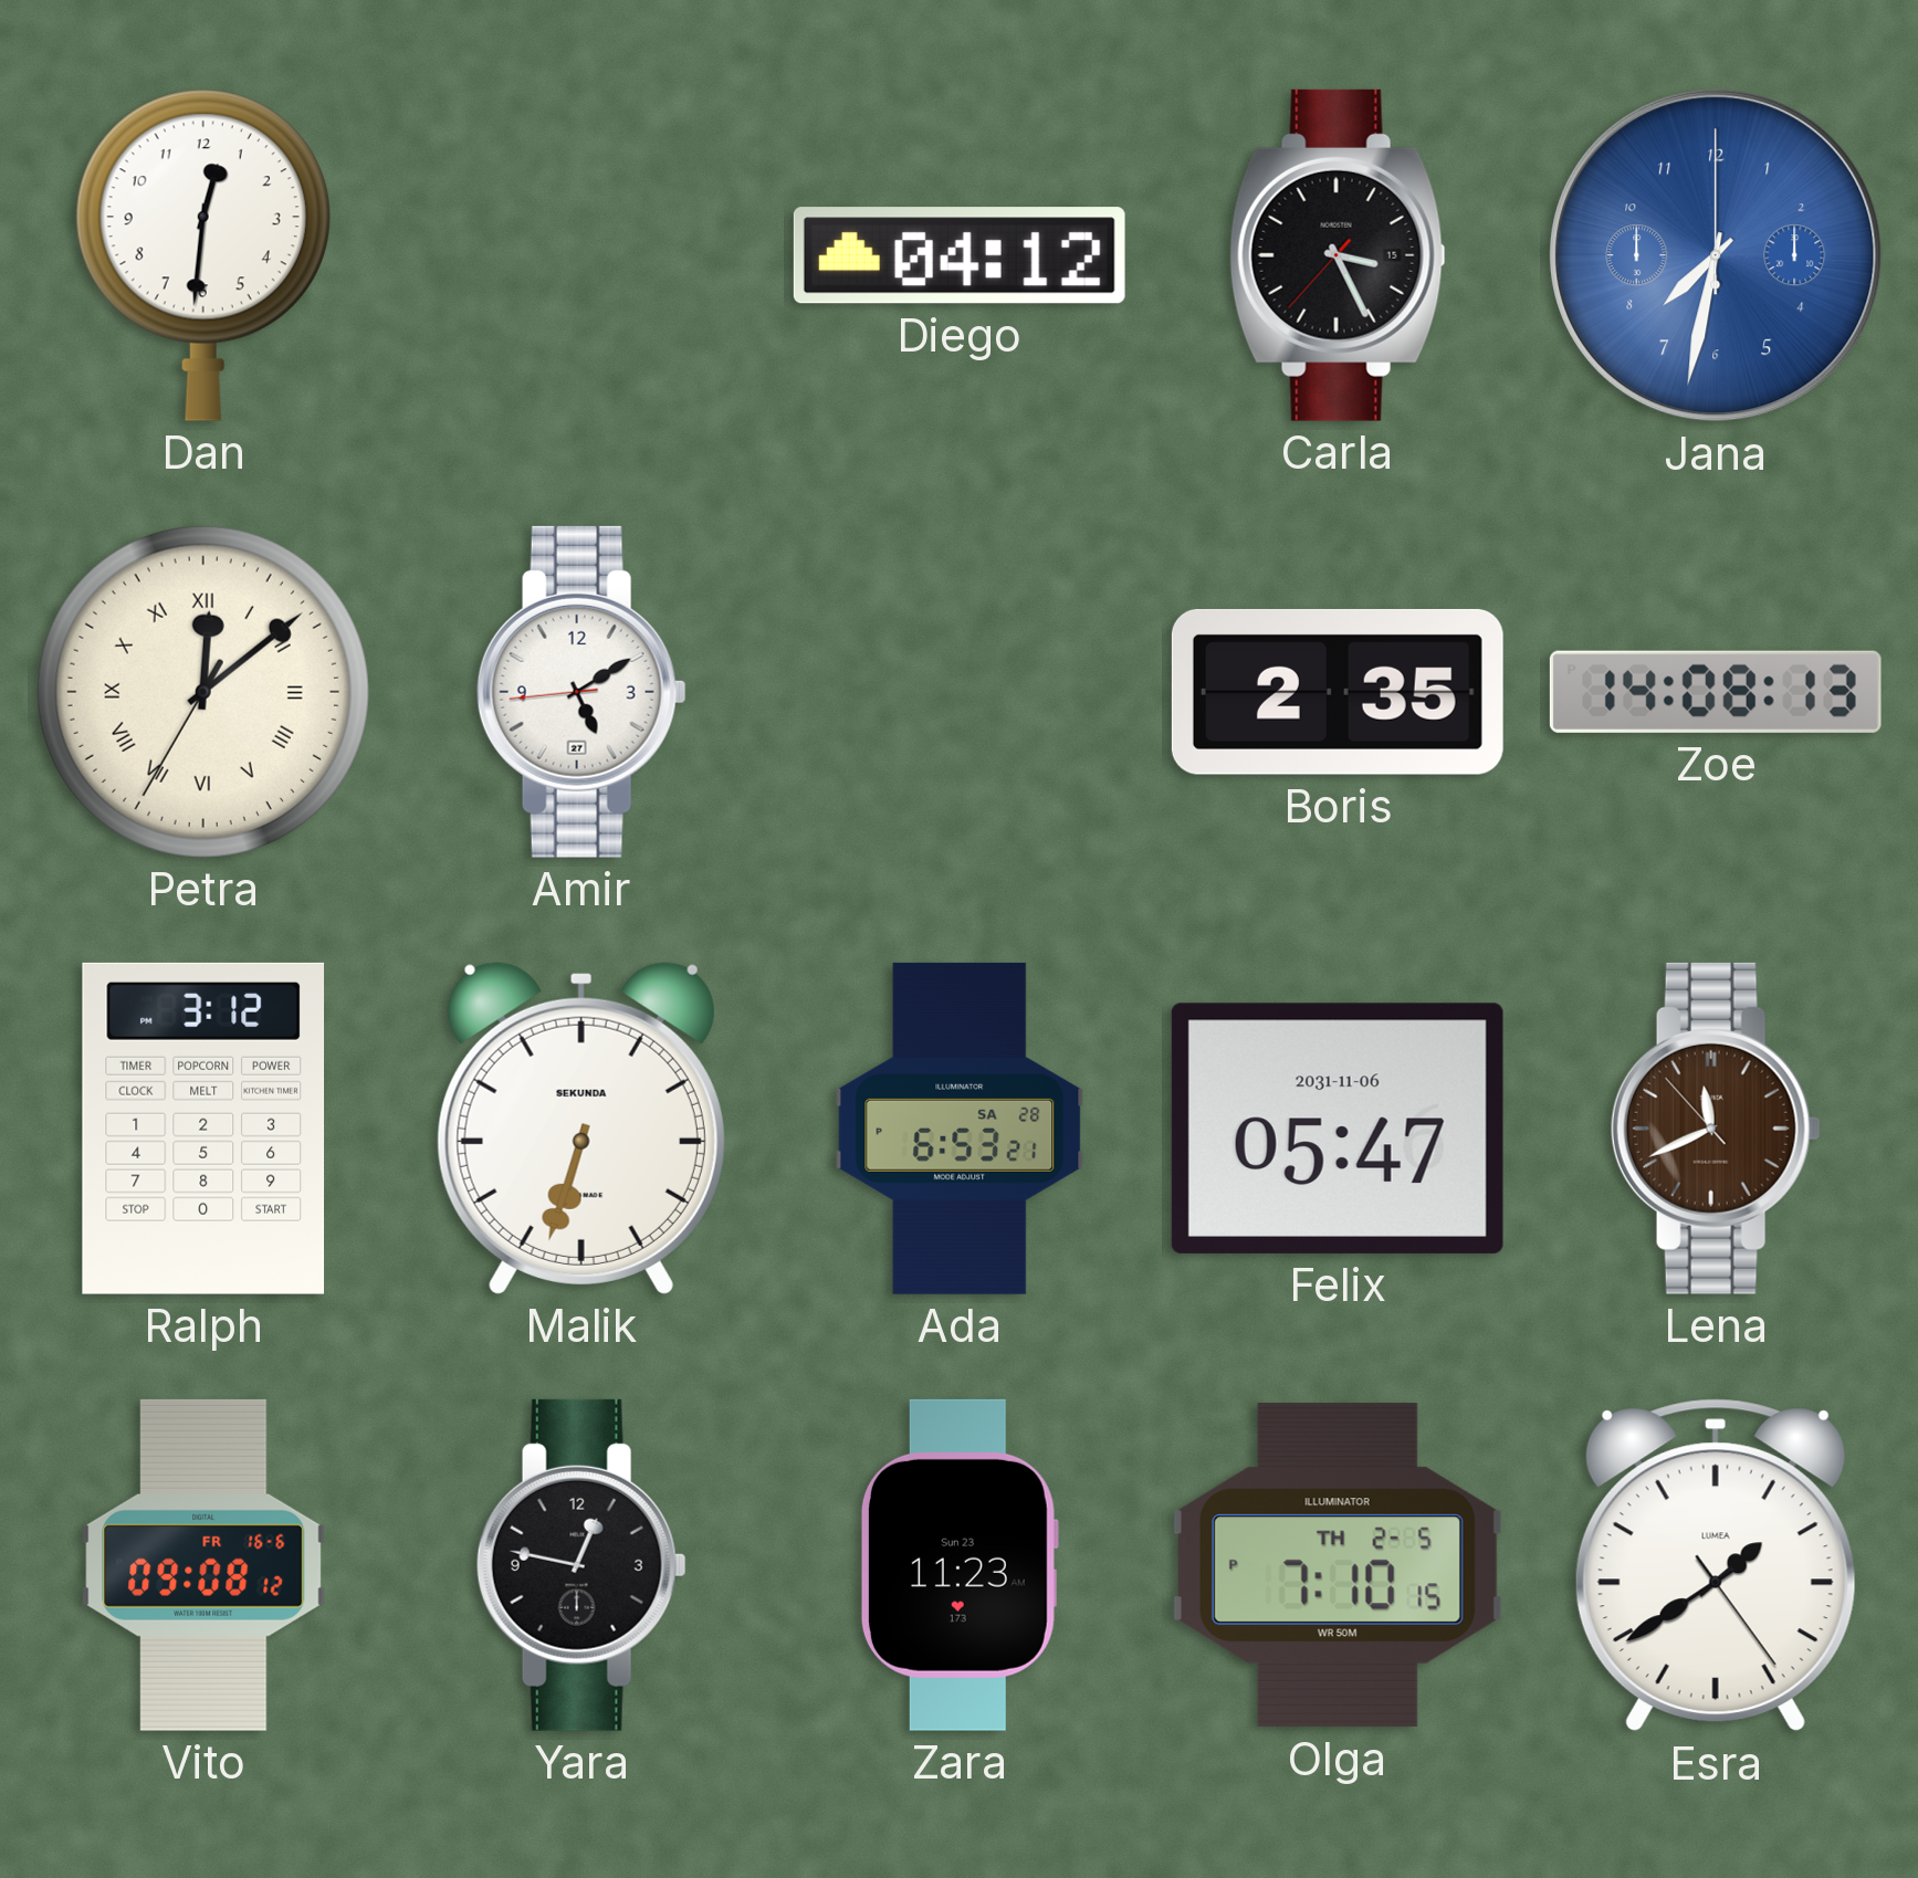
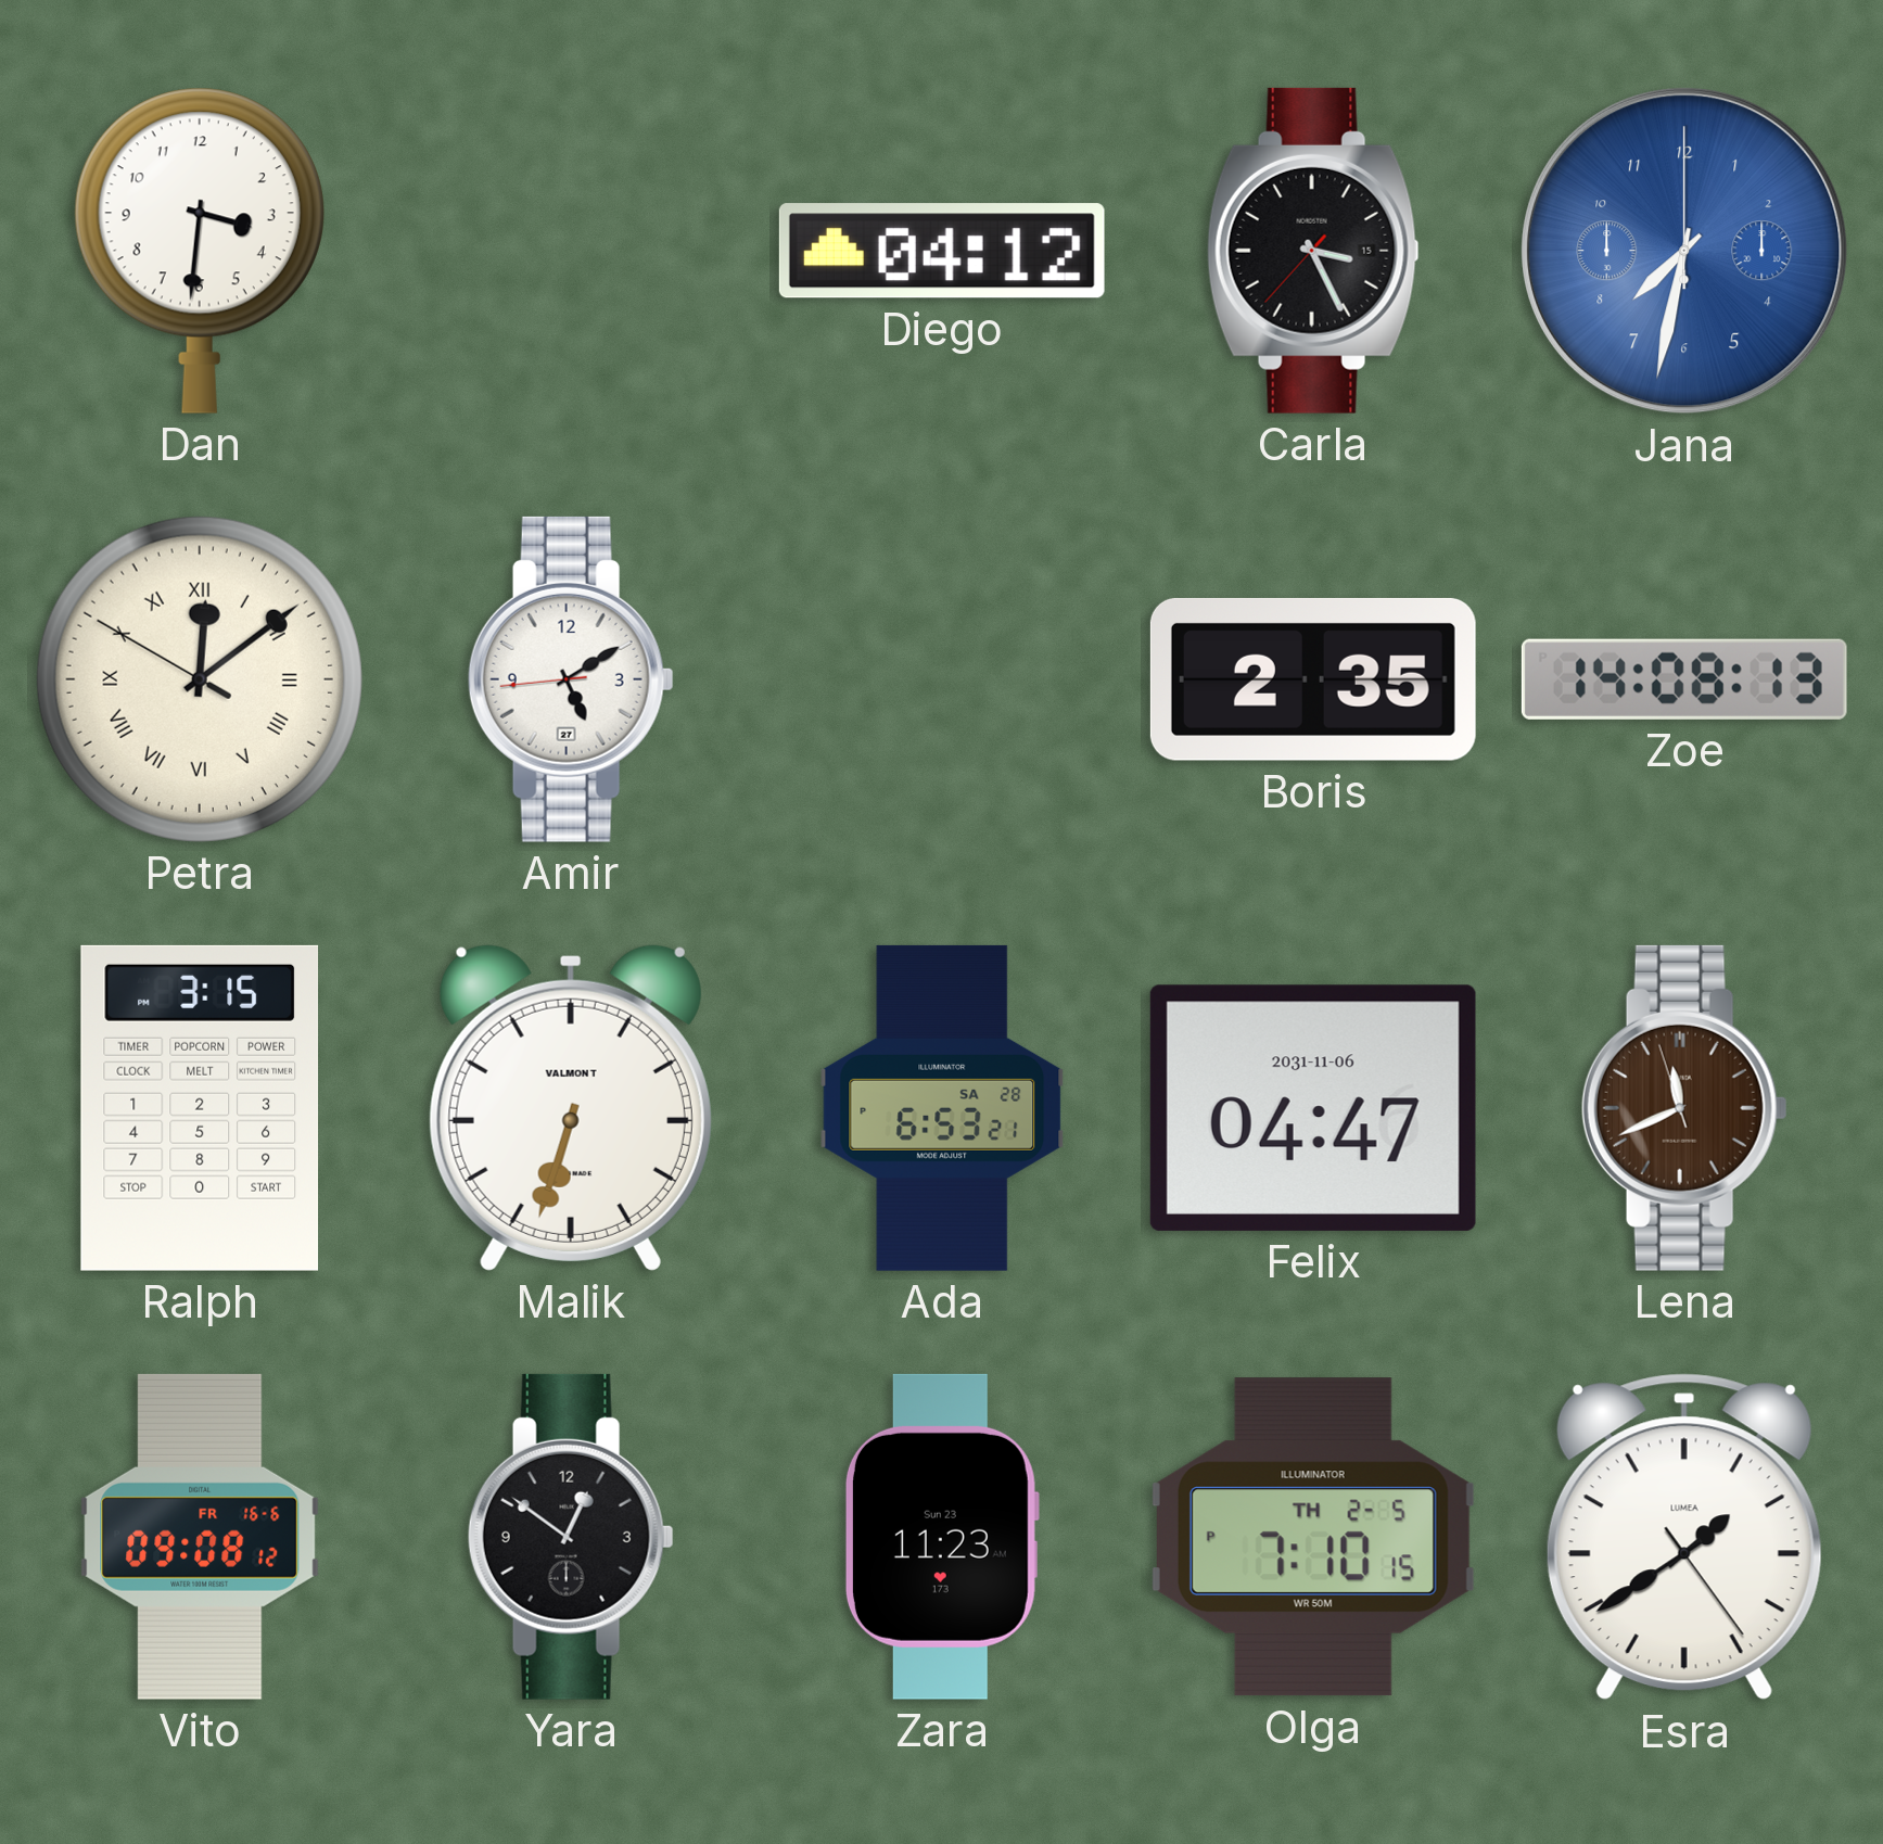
Dan: 12:31 -> 3:31
Petra: 12:08:35 -> 12:08:50
Ralph: 3:12 -> 3:15
Malik brand: SEKUNDA -> VALMONT
Felix: 05:47 -> 04:47
Lena: 11:40:53 -> 11:40:57
Yara: 12:47 -> 12:51
